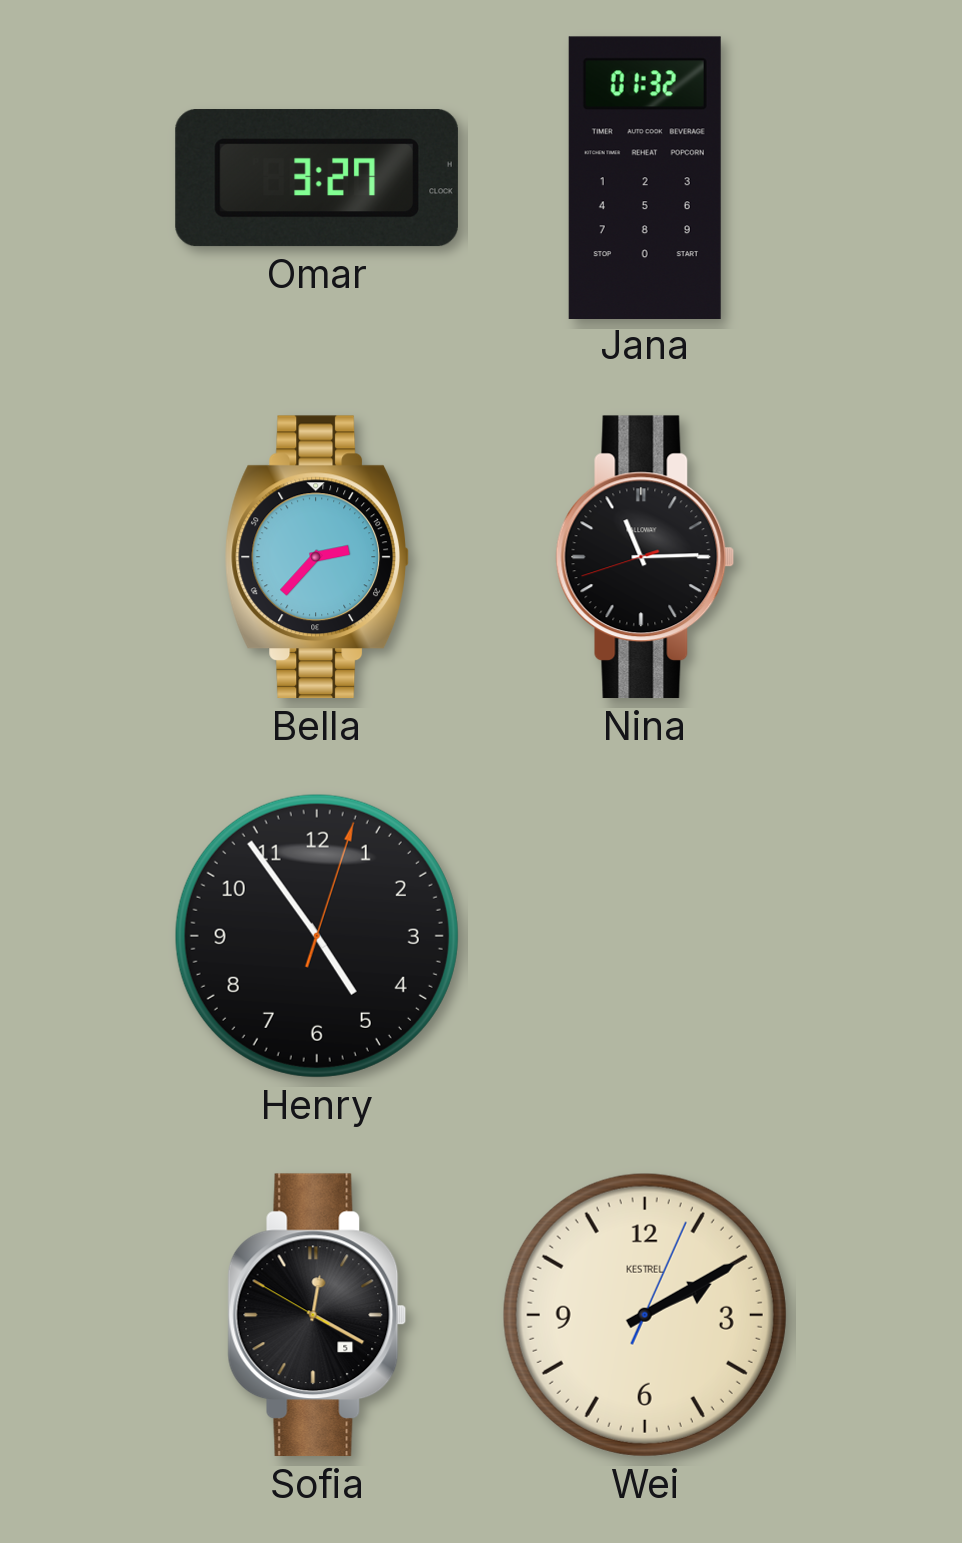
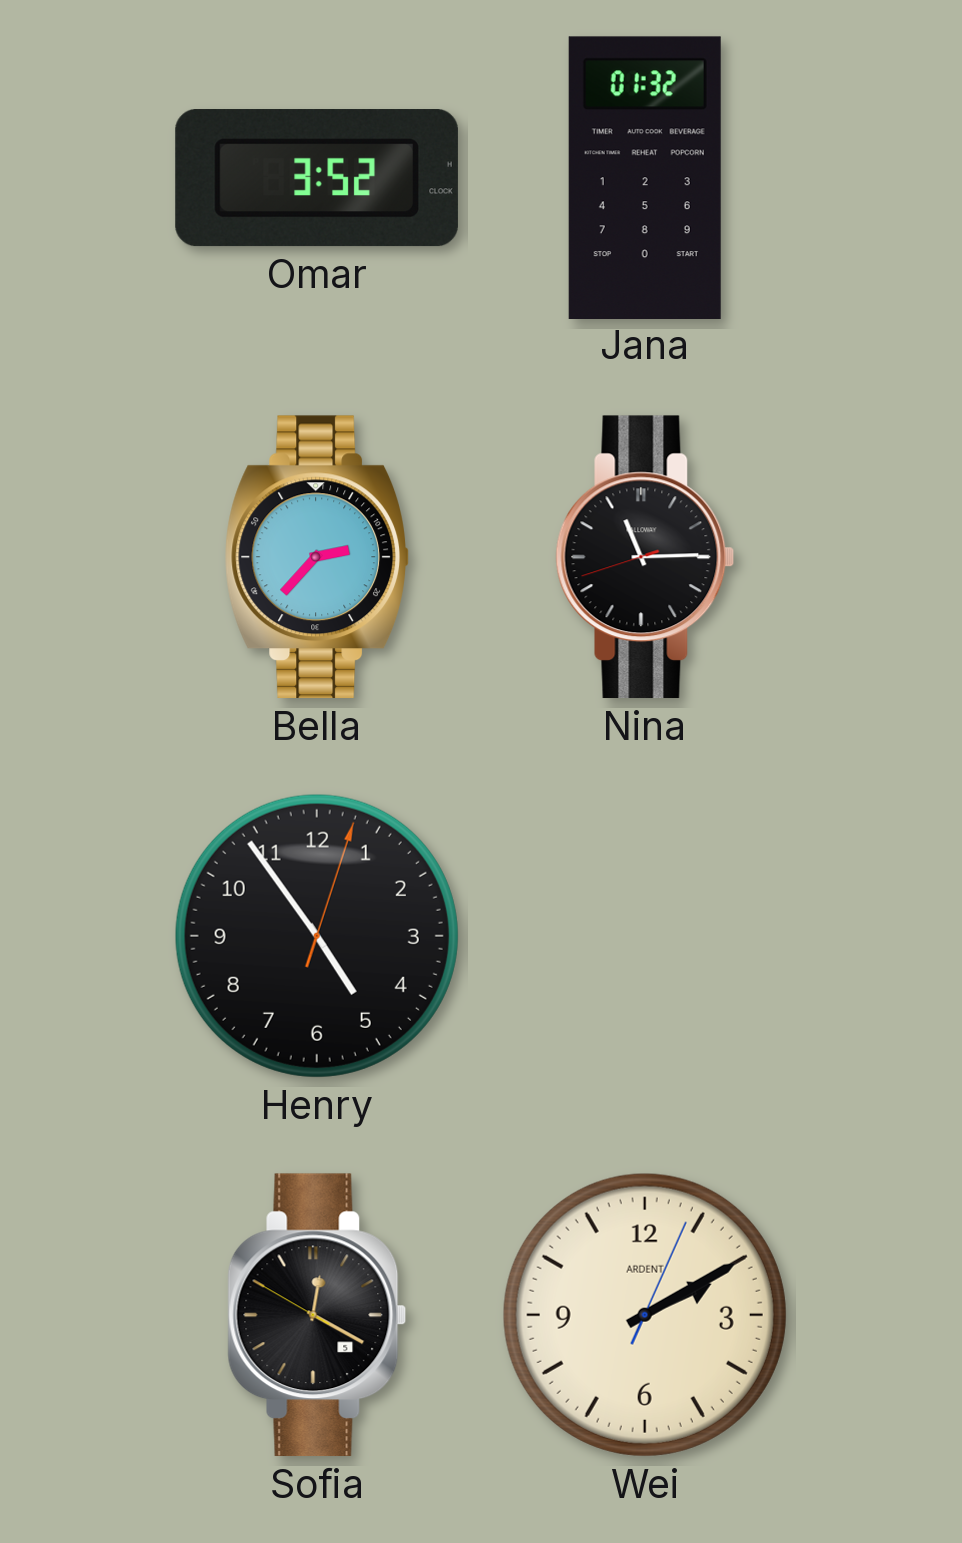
Omar: 3:27 -> 3:52
Wei brand: KESTREL -> ARDENT
